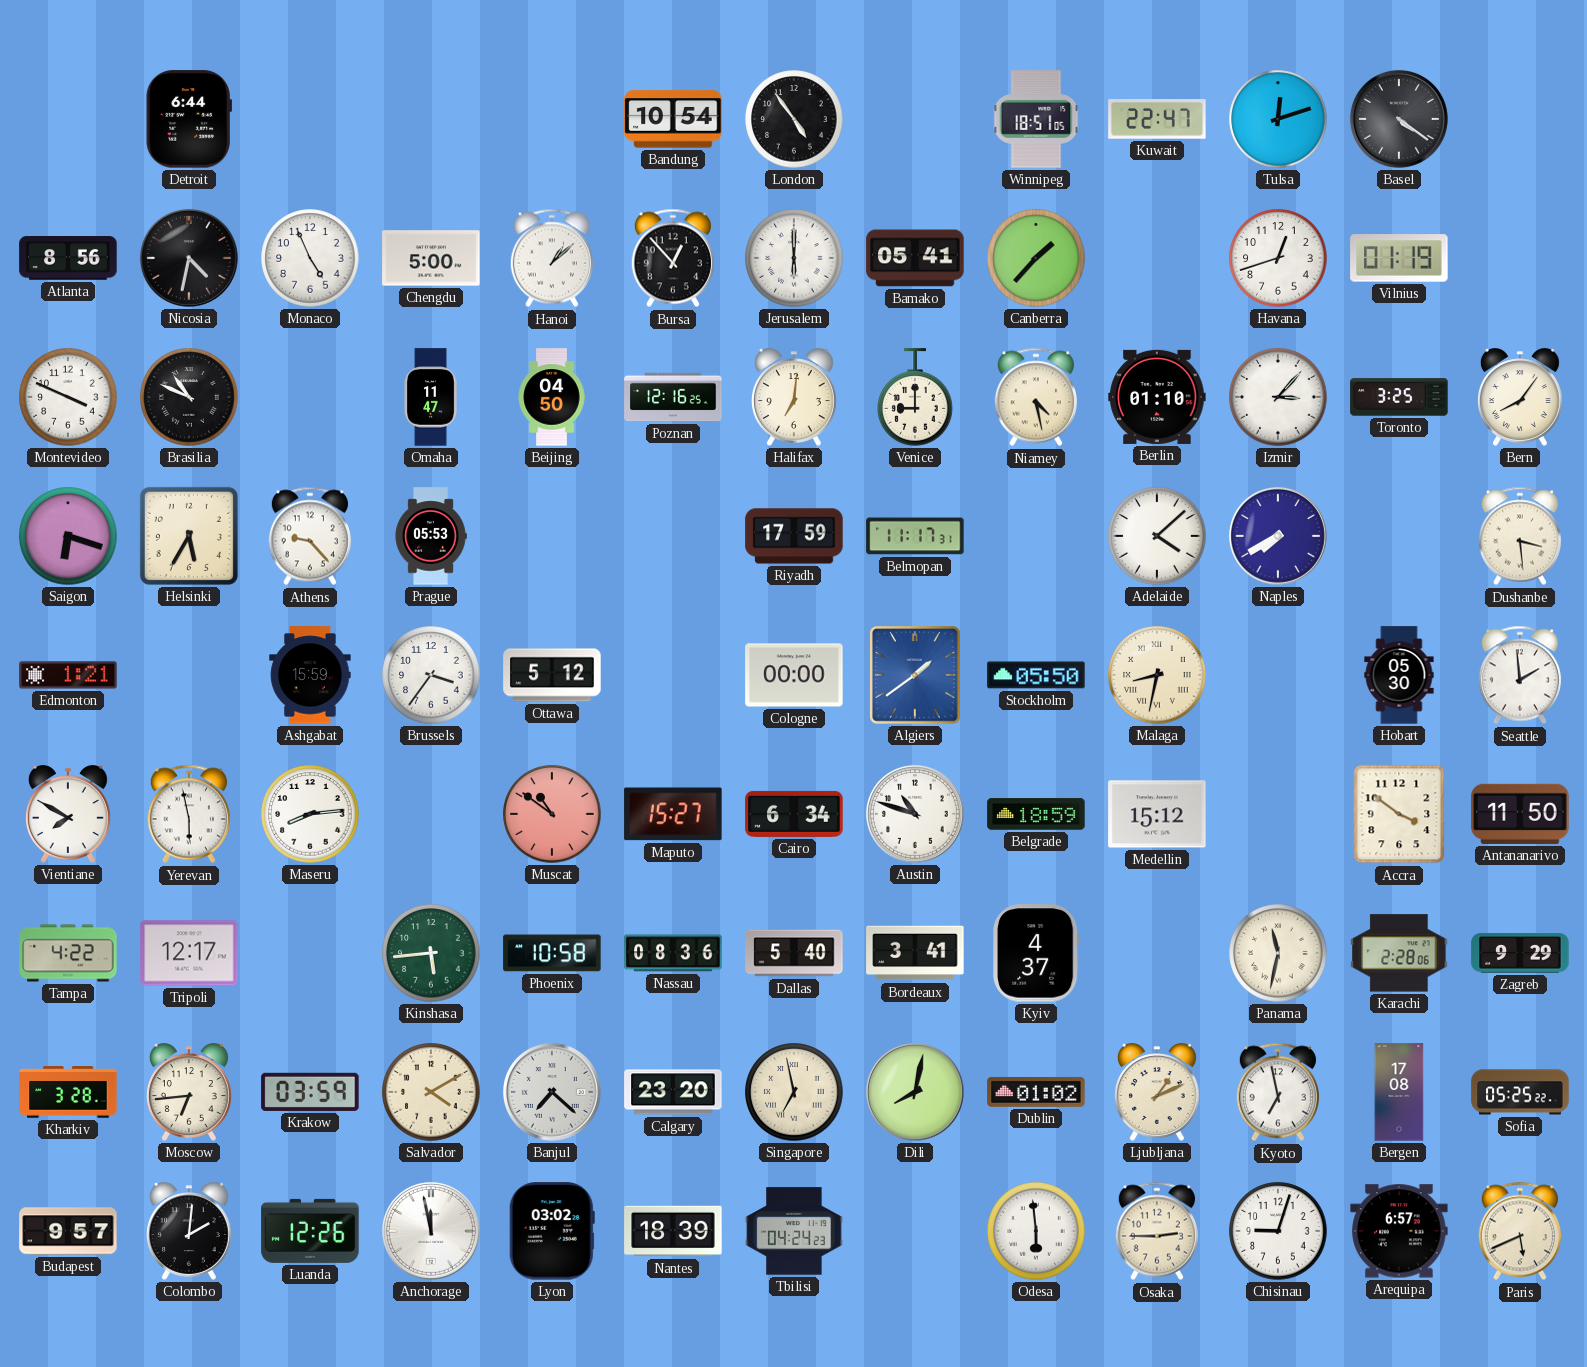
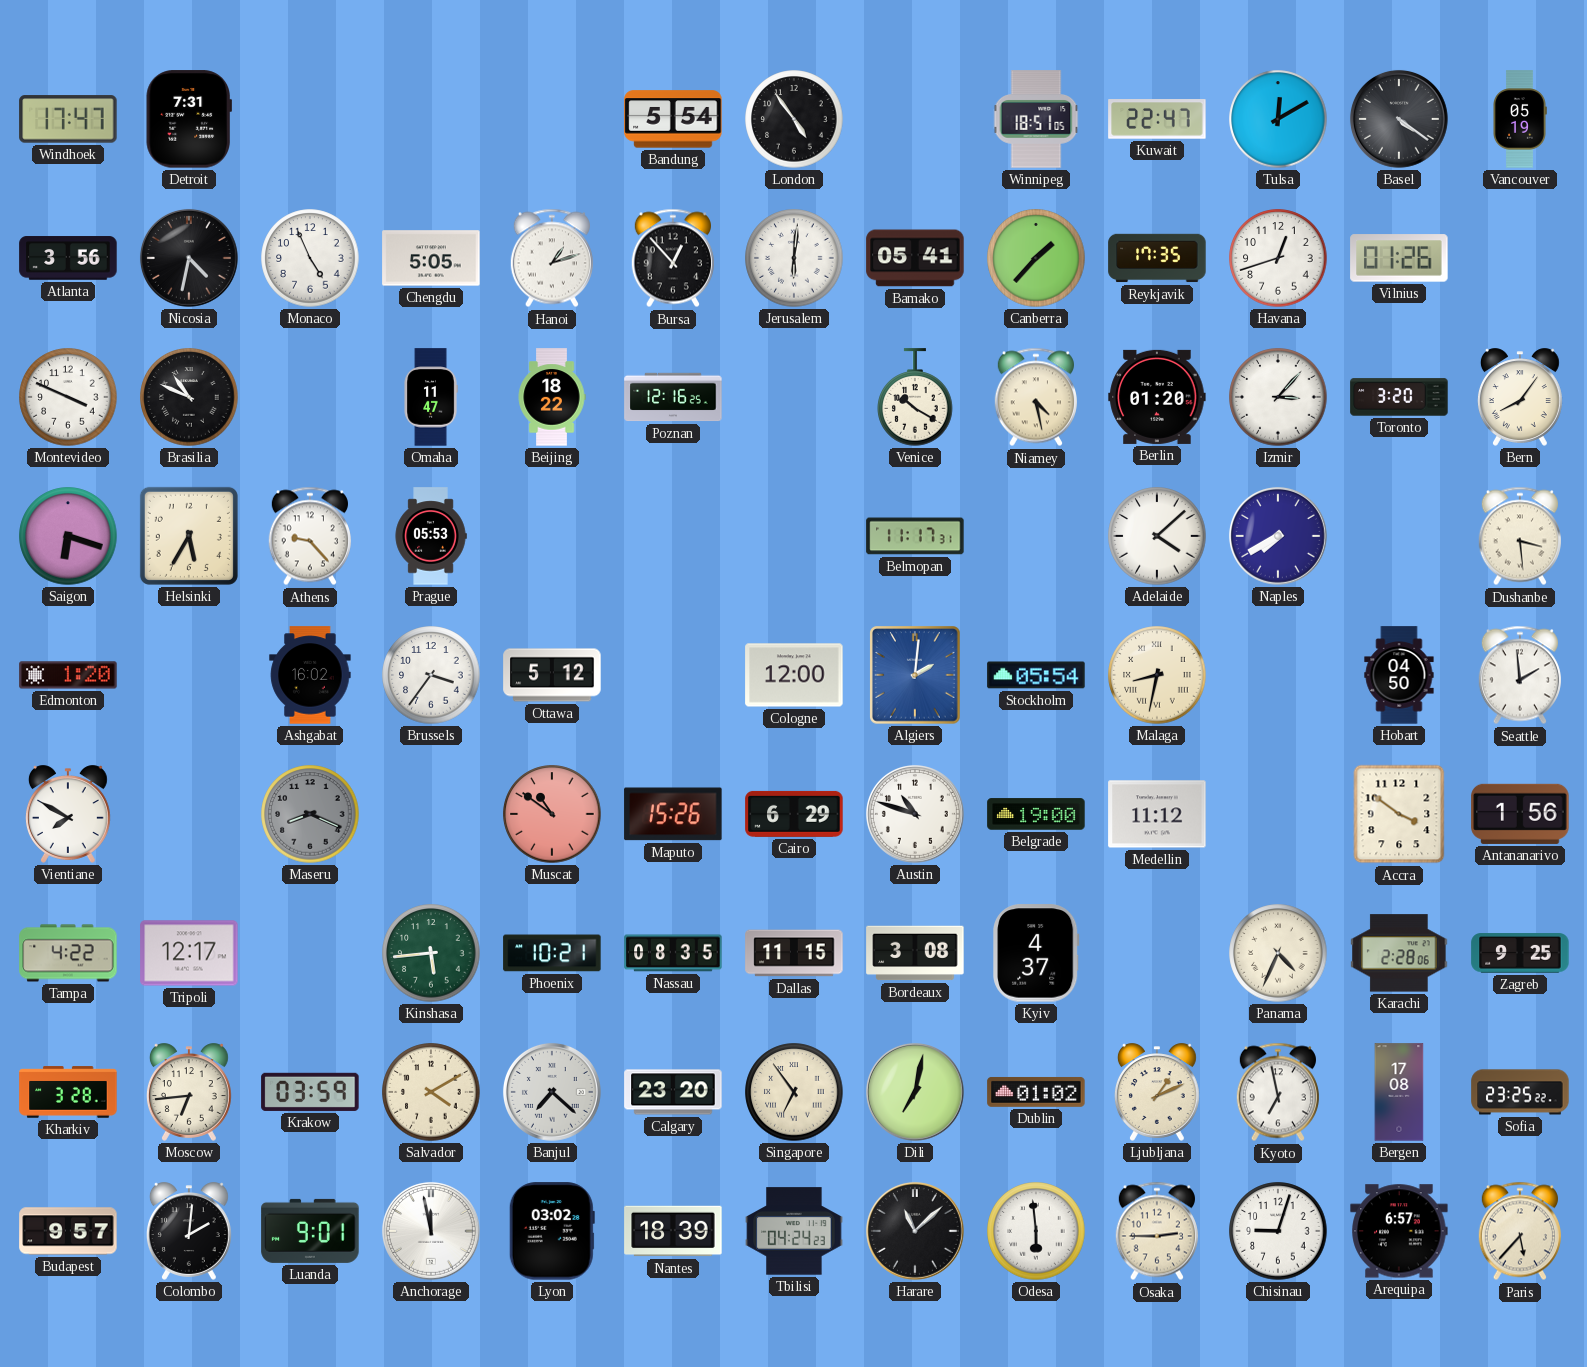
Windhoek: none -> 17:47
Detroit: 6:44 -> 7:31
Bandung: 10:54 -> 5:54
Tulsa: 12:12 -> 12:10
Vancouver: none -> 05:19
Atlanta: 8:56 -> 3:56
Chengdu: 5:00 -> 5:05
Hanoi: 1:08 -> 1:12
Jerusalem: 6:00 -> 6:01
Reykjavik: none -> 17:35
Vilnius: 01:19 -> 01:26
Beijing: 04:50 -> 18:22
Halifax: 7:01 -> none
Venice: 9:00 -> 10:20
Berlin: 01:10 -> 01:20
Toronto: 3:25 -> 3:20
Riyadh: 17:59 -> none
Edmonton: 1:21 -> 1:20
Ashgabat: 15:59 -> 16:02
Cologne: 00:00 -> 12:00
Algiers: 1:39 -> 2:01
Stockholm: 05:50 -> 05:54
Hobart: 05:30 -> 04:50
Yerevan: 5:58 -> none
Maseru: 8:14 -> 8:19
Maseru dial: white -> grey
Maputo: 15:27 -> 15:26
Cairo: 6:34 -> 6:29
Belgrade: 18:59 -> 19:00
Medellin: 15:12 -> 11:12
Antananarivo: 11:50 -> 1:56
Phoenix: 10:58 -> 10:21
Nassau: 08:36 -> 08:35
Dallas: 5:40 -> 11:15
Bordeaux: 3:41 -> 3:08
Panama: 11:32 -> 4:34
Zagreb: 9:29 -> 9:25
Singapore: 6:58 -> 6:54
Dili: 8:02 -> 7:02
Sofia: 05:25 -> 23:25
Luanda: 12:26 -> 9:01
Harare: none -> 11:08
Paris: 5:41 -> 5:37
